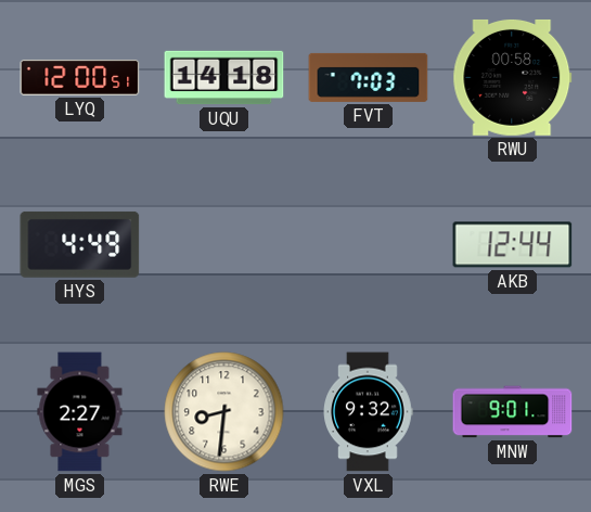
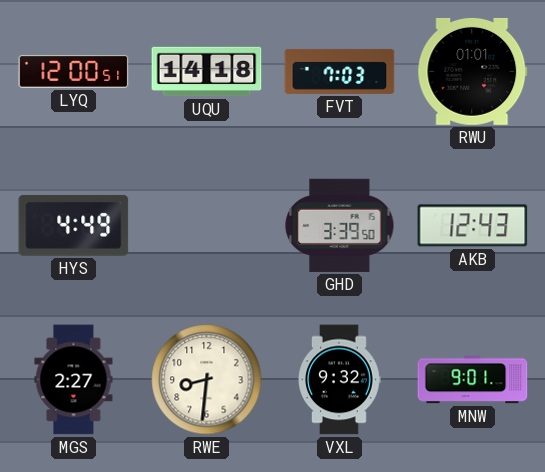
RWU: 00:58 -> 01:01
GHD: none -> 3:39
AKB: 12:44 -> 12:43
